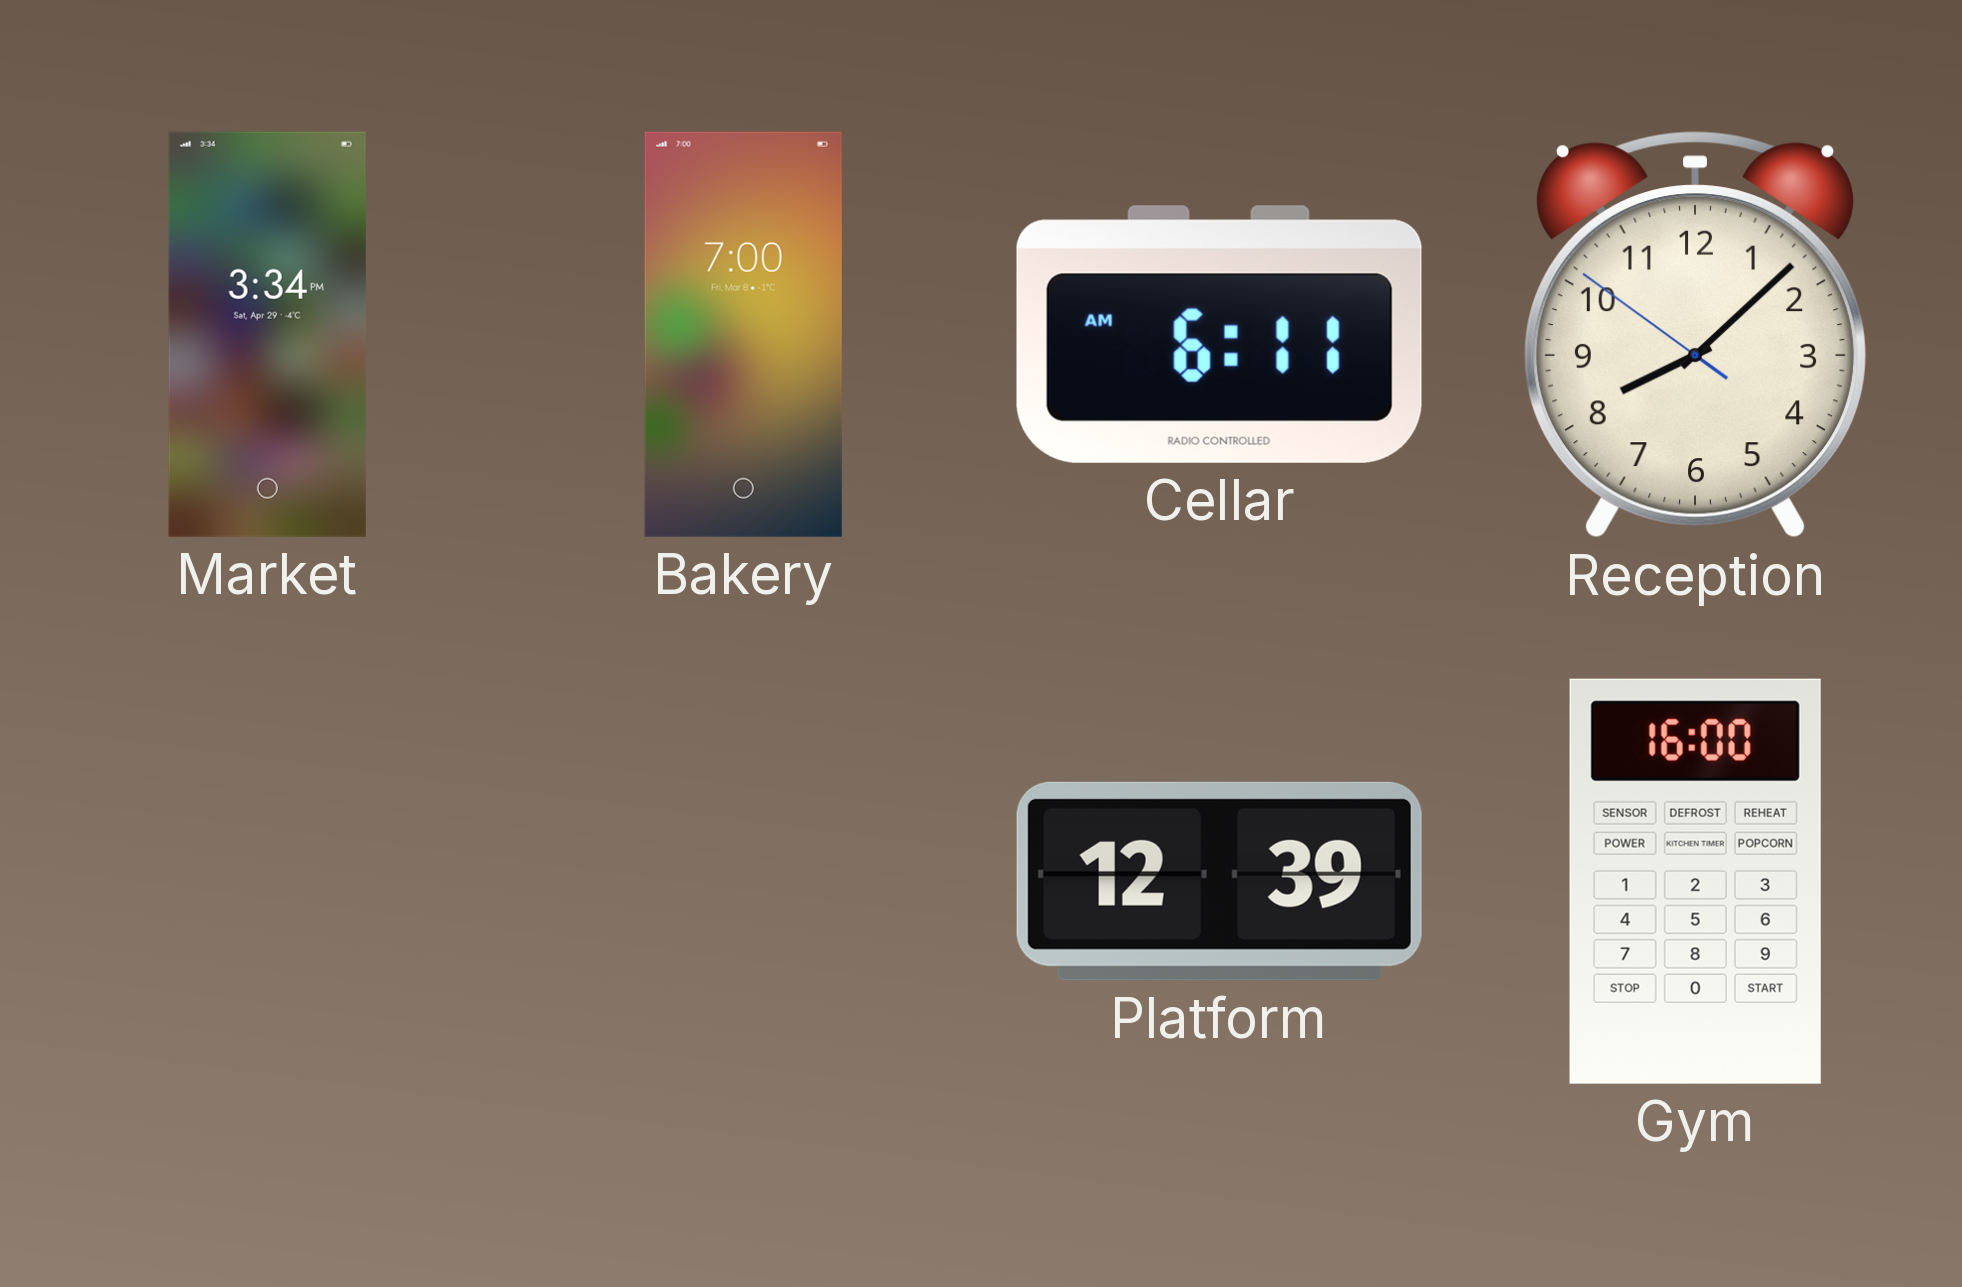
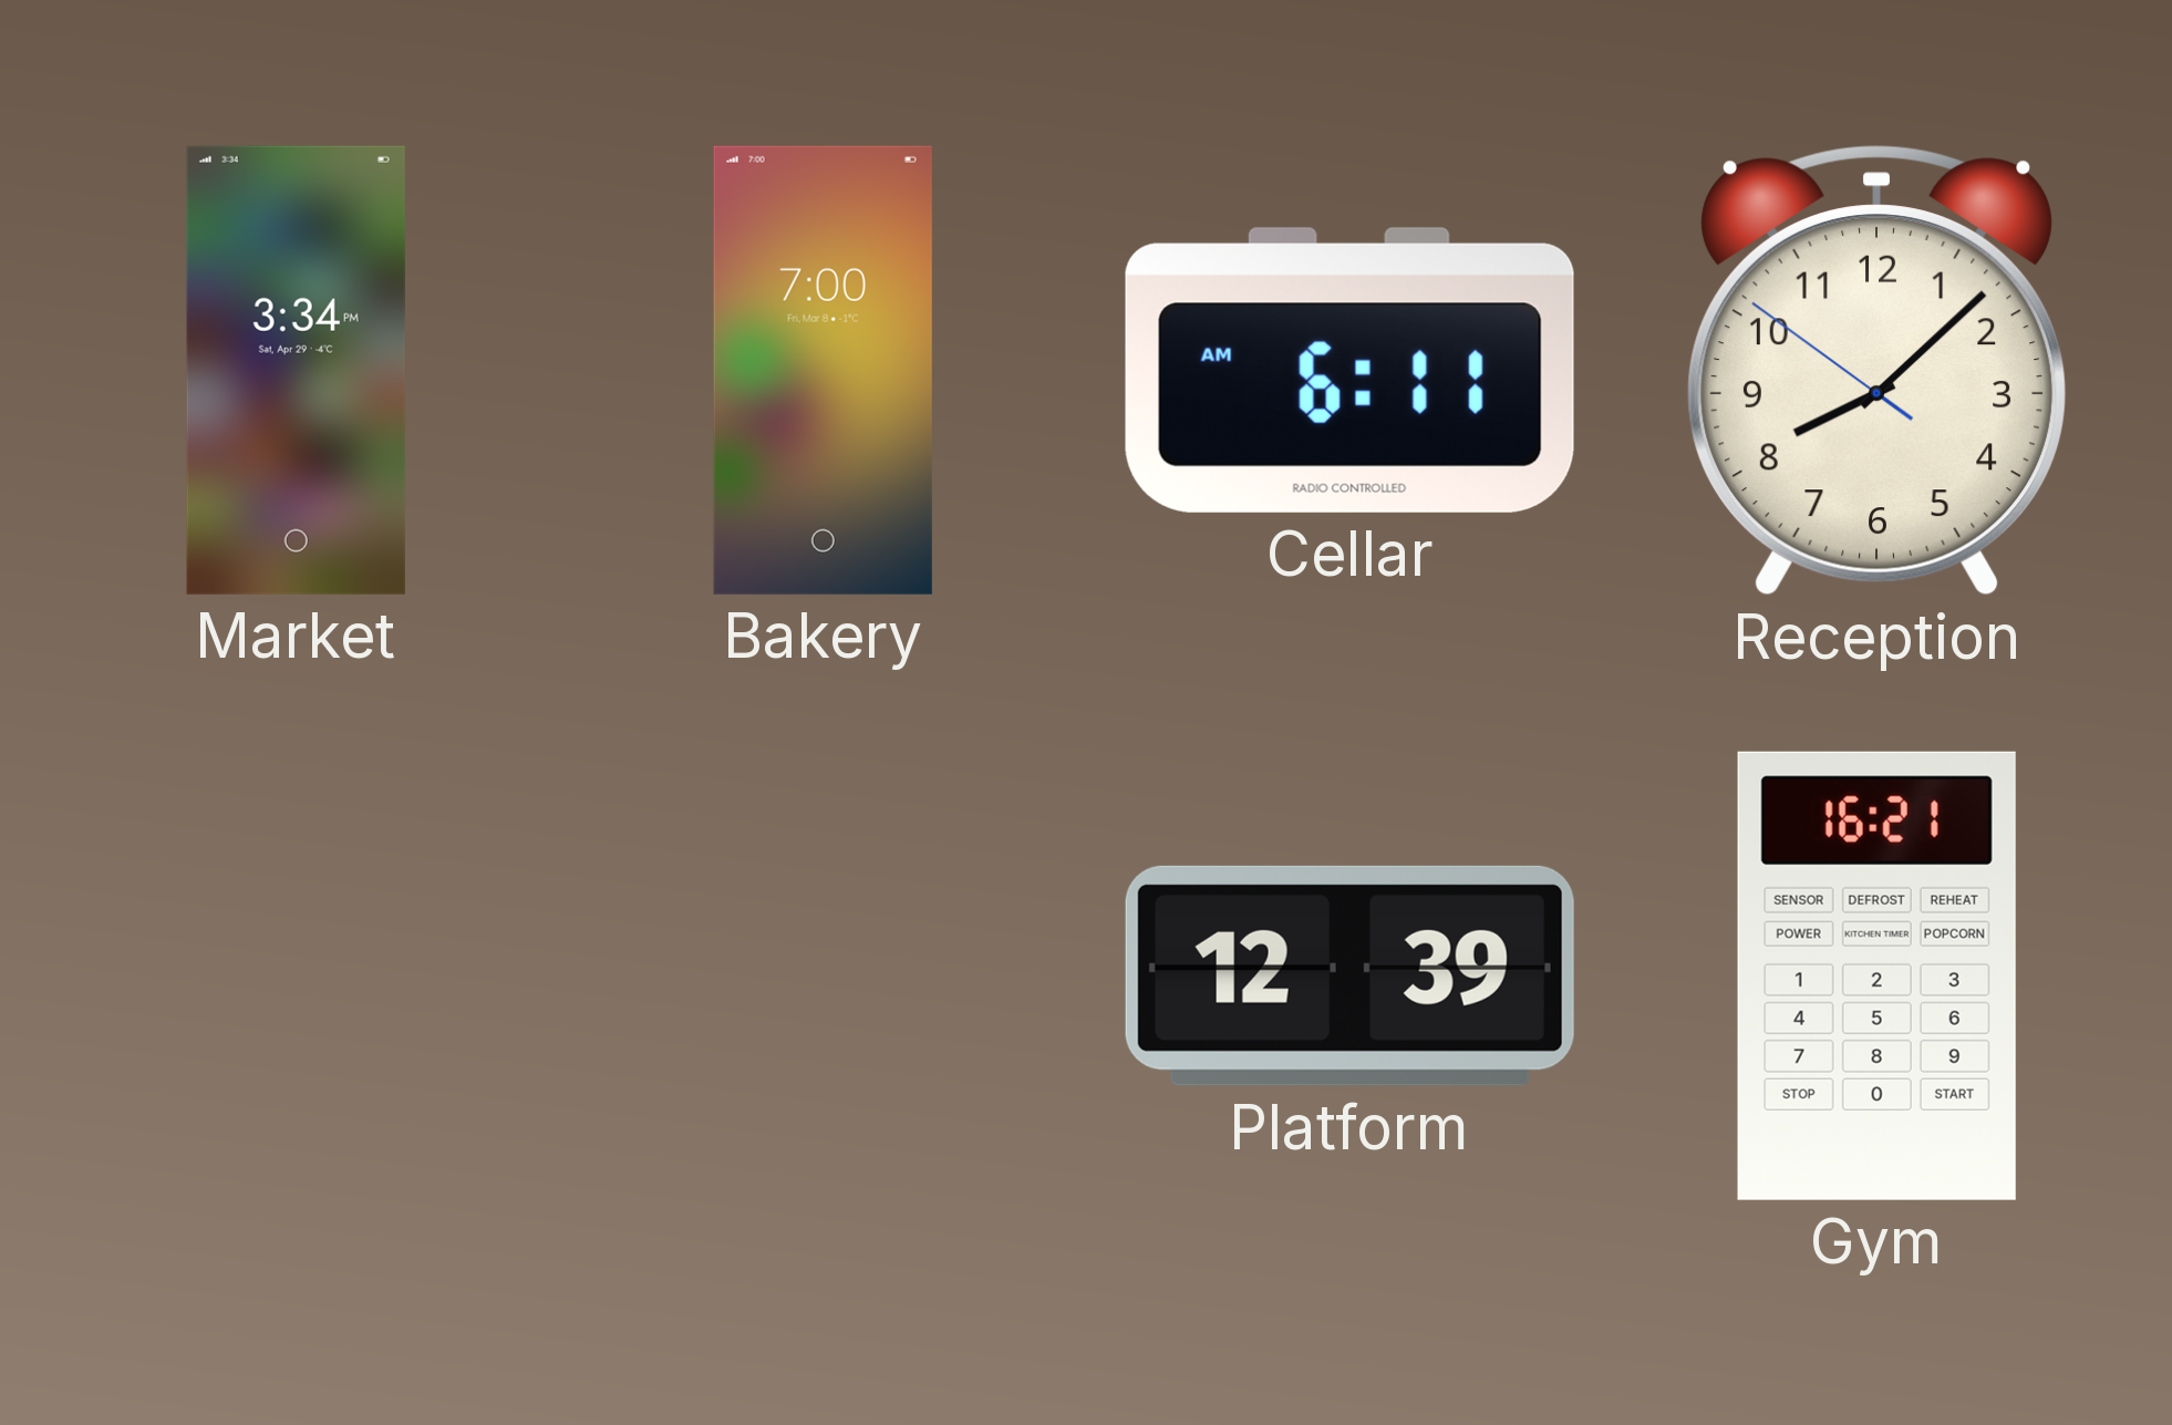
Gym: 16:00 -> 16:21
